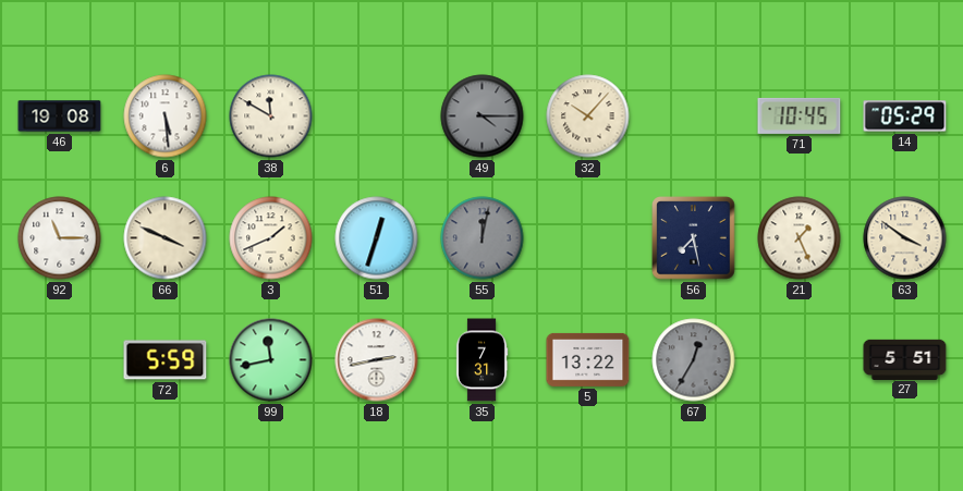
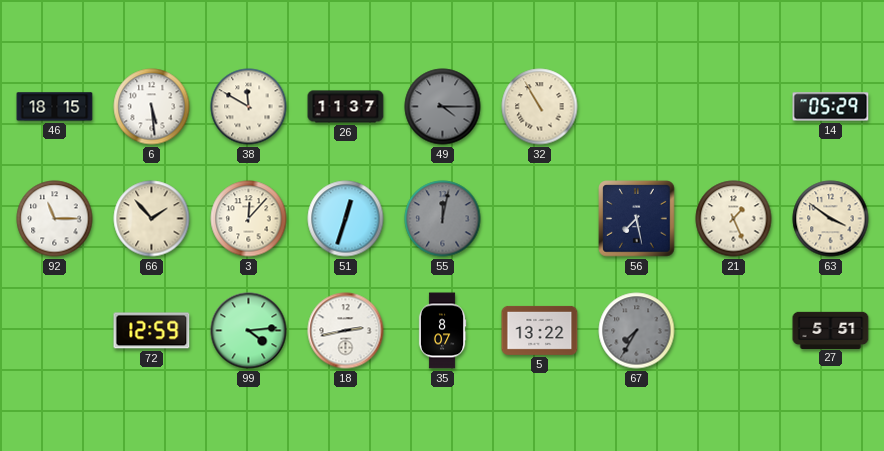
46: 19:08 -> 18:15
26: none -> 11:37
32: 10:07 -> 10:55
71: 10:45 -> none
66: 3:49 -> 1:53
3: 1:41 -> 12:07
72: 5:59 -> 12:59
99: 11:43 -> 4:14
35: 7:31 -> 8:07
67: 12:35 -> 7:35
